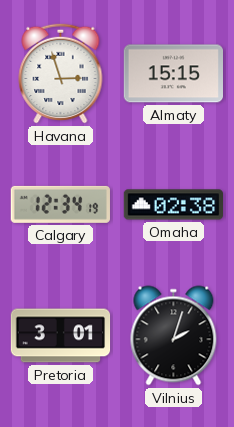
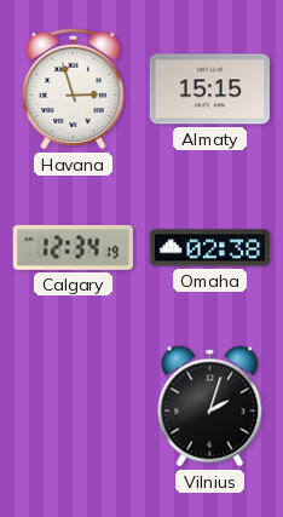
Pretoria: 3:01 -> none
